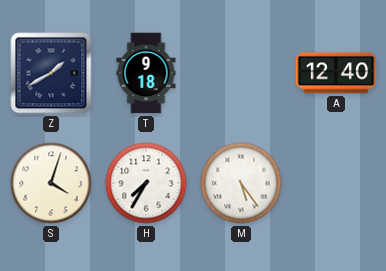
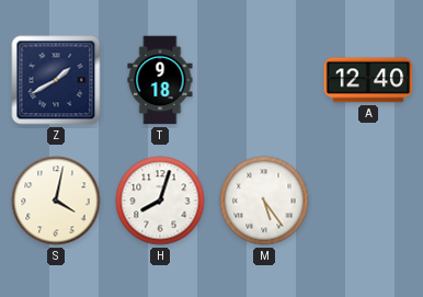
S: 4:03 -> 4:02
H: 7:35 -> 8:03
